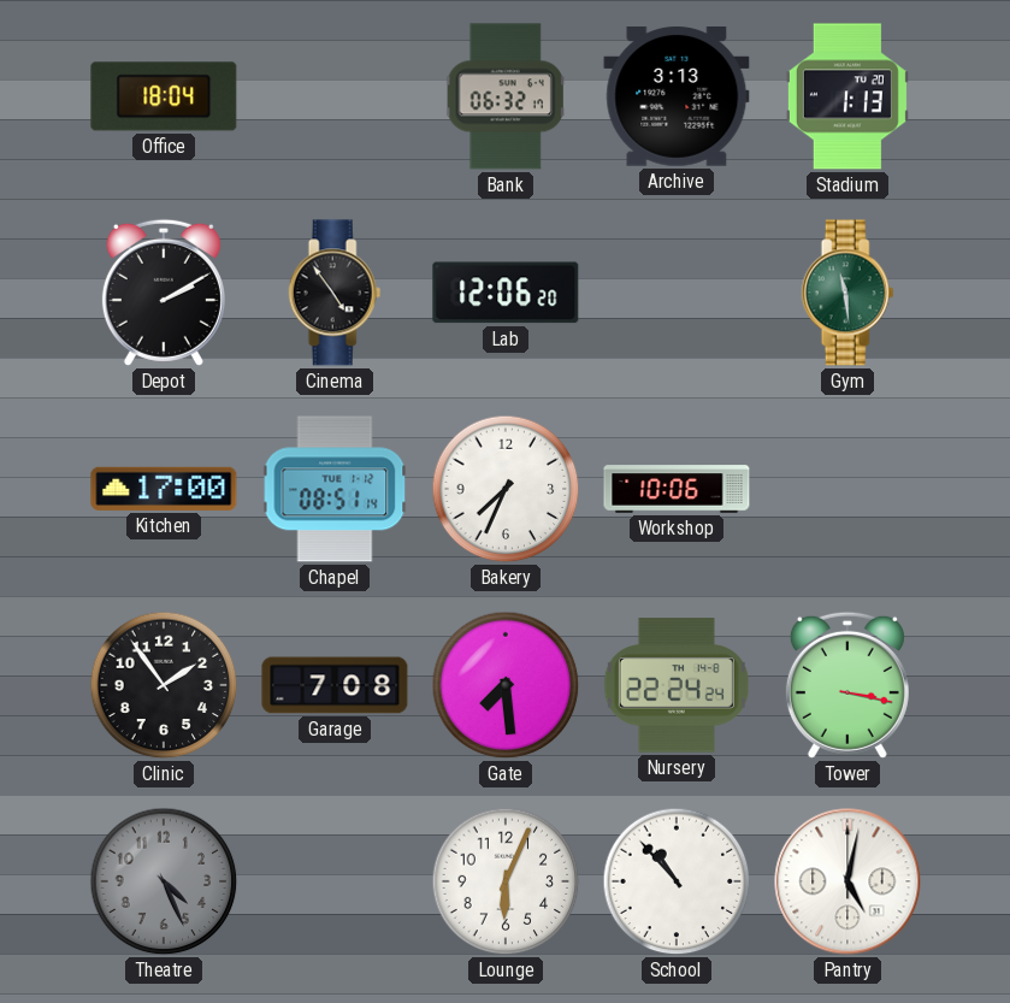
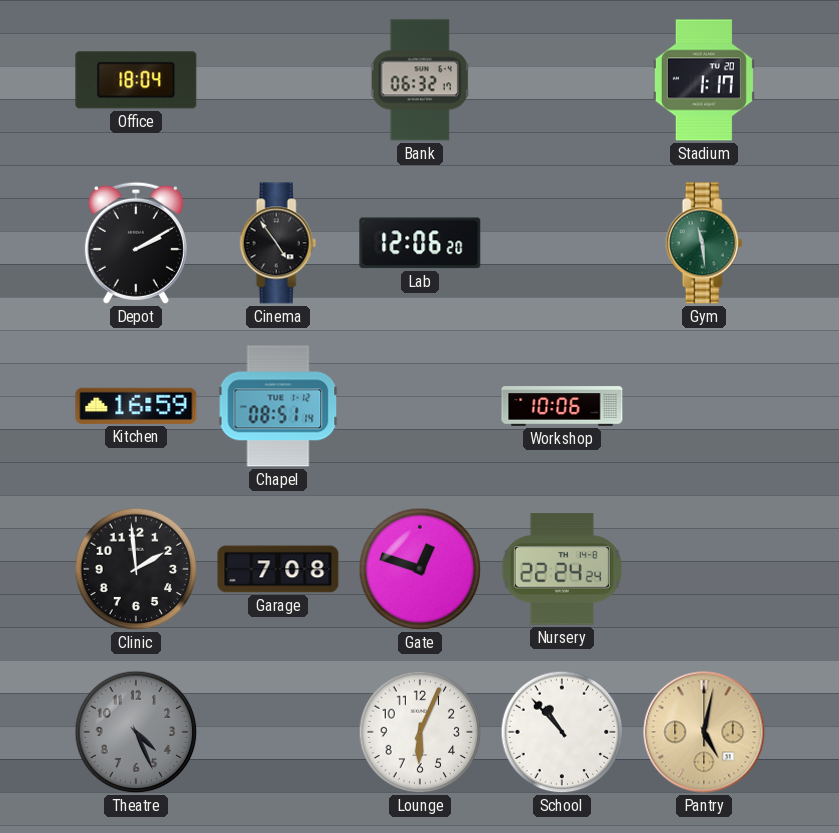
Archive: 3:13 -> none
Stadium: 1:13 -> 1:17
Kitchen: 17:00 -> 16:59
Bakery: 7:34 -> none
Clinic: 1:54 -> 1:59
Gate: 7:29 -> 12:48
Tower: 3:17 -> none
Pantry dial: white -> champagne
